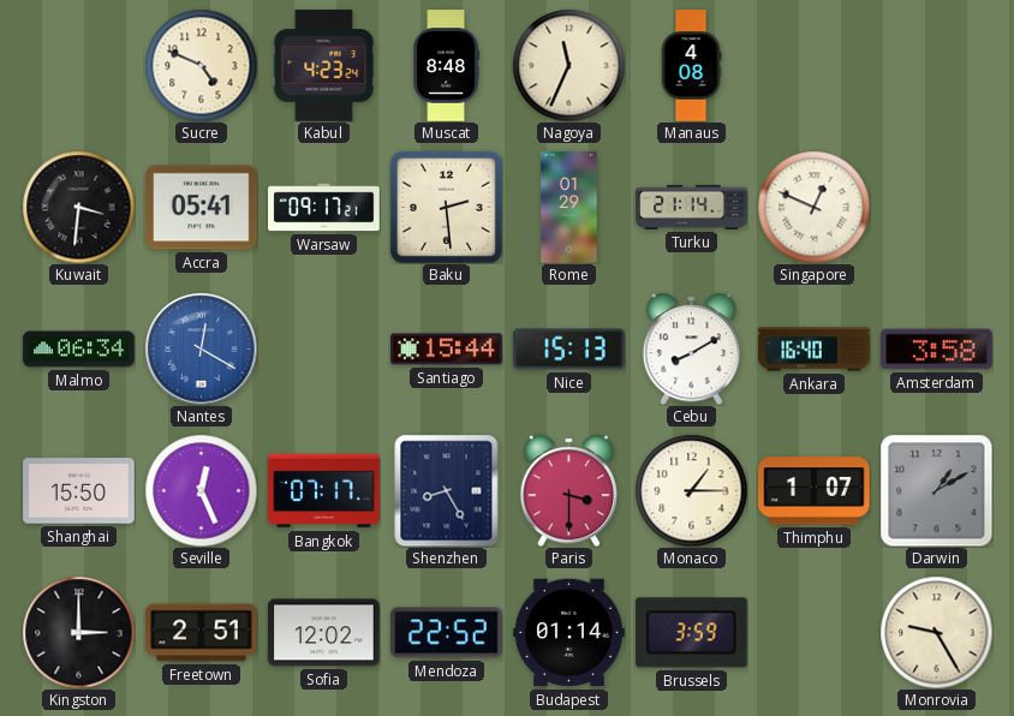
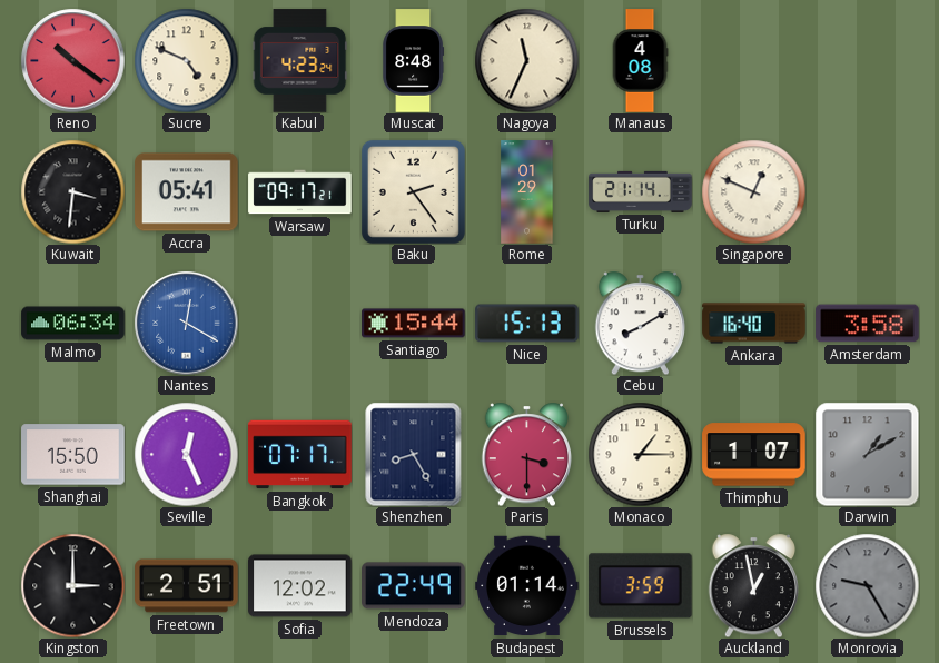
Reno: none -> 10:21
Baku: 2:29 -> 2:24
Mendoza: 22:52 -> 22:49
Auckland: none -> 12:58
Monrovia dial: cream -> grey
